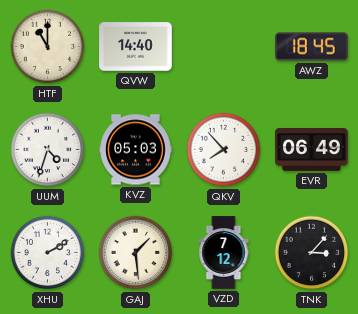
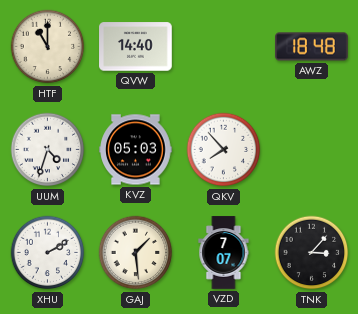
AWZ: 18:45 -> 18:48
EVR: 06:49 -> none
VZD: 7:12 -> 7:07
